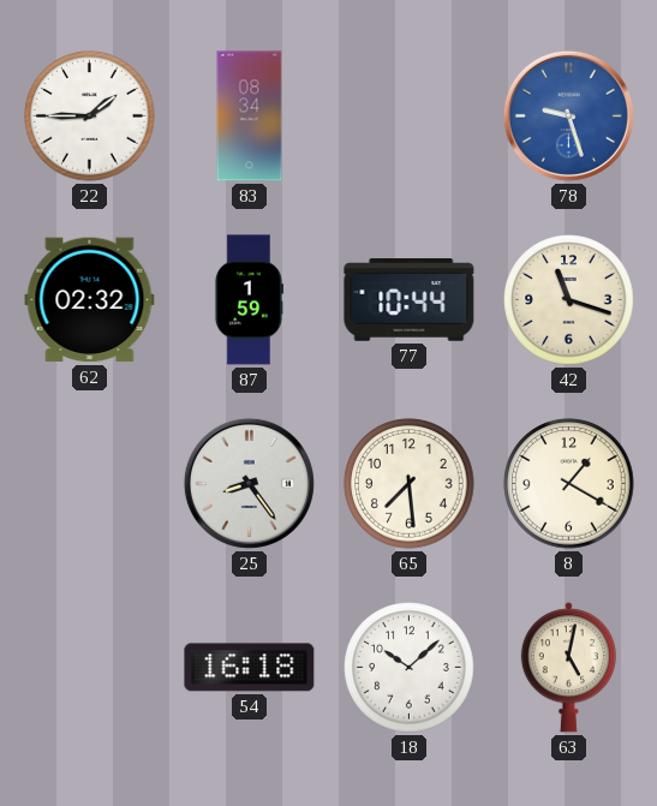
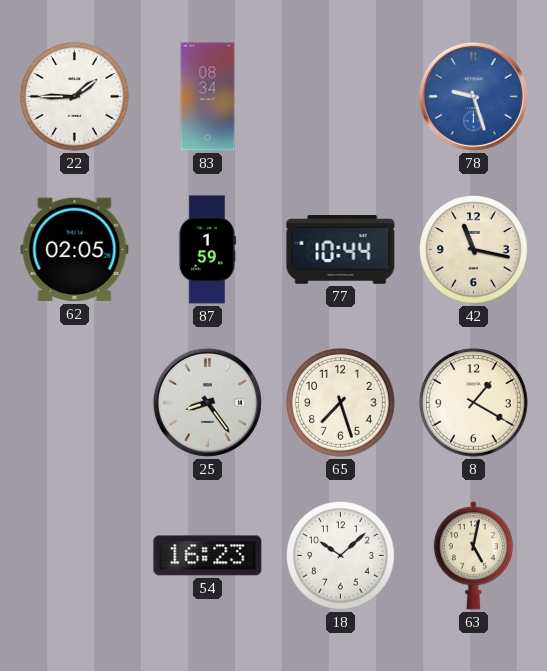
62: 02:32 -> 02:05
42: 11:18 -> 11:17
65: 7:29 -> 7:27
54: 16:18 -> 16:23
